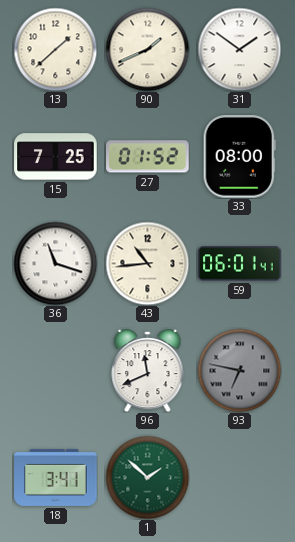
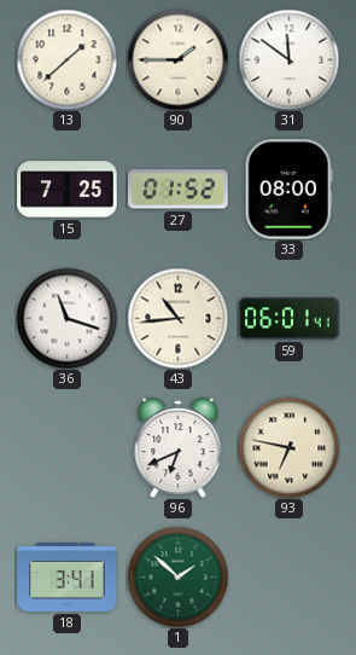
90: 1:41 -> 1:45
31: 1:51 -> 11:51
96: 11:41 -> 6:41
93 dial: grey -> cream
